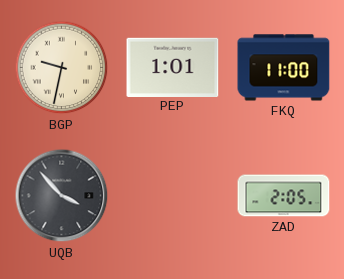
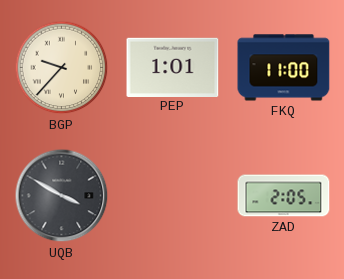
BGP: 9:32 -> 9:37
UQB: 3:53 -> 3:50
